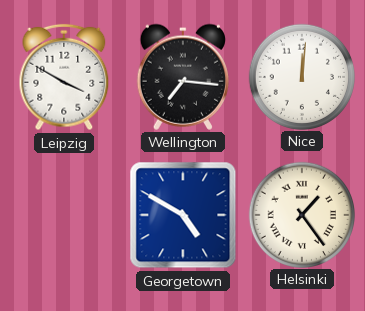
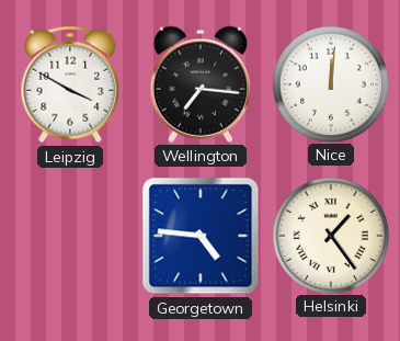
Georgetown: 4:50 -> 4:46
